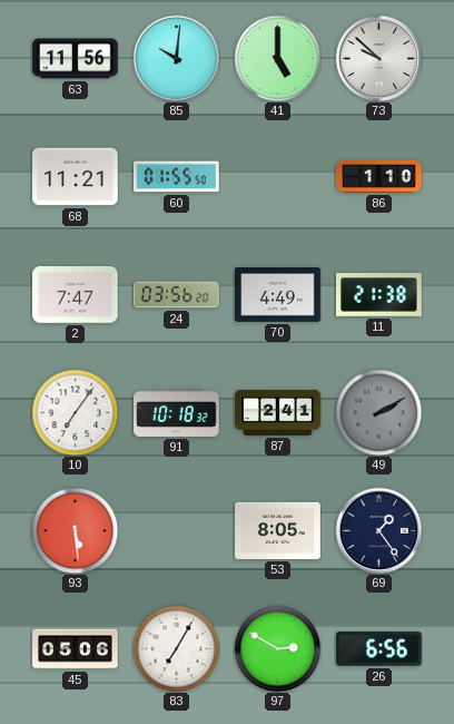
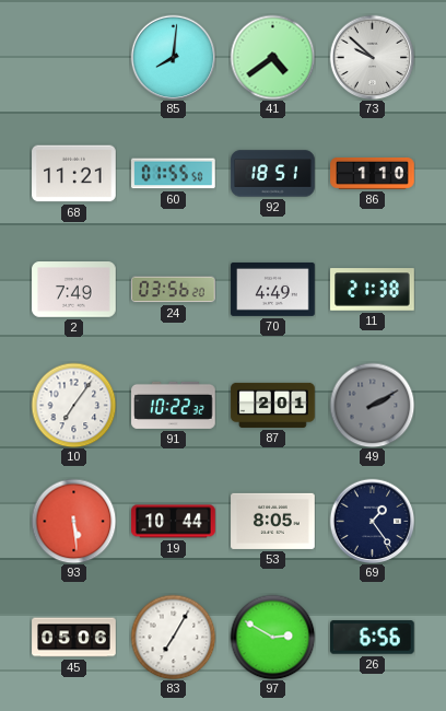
63: 11:56 -> none
85: 10:01 -> 8:01
41: 5:00 -> 4:39
92: none -> 18:51
2: 7:47 -> 7:49
91: 10:18 -> 10:22
87: 2:41 -> 2:01
19: none -> 10:44
